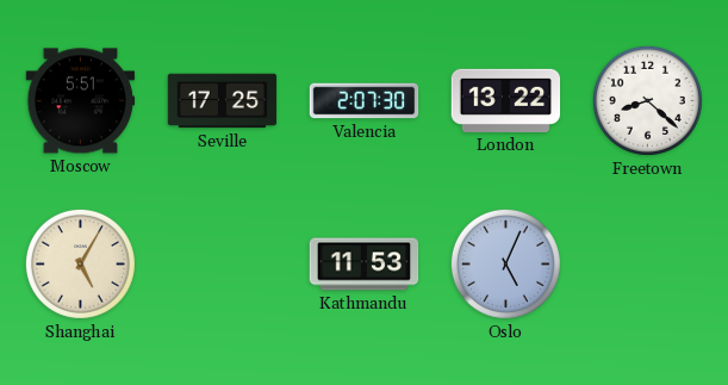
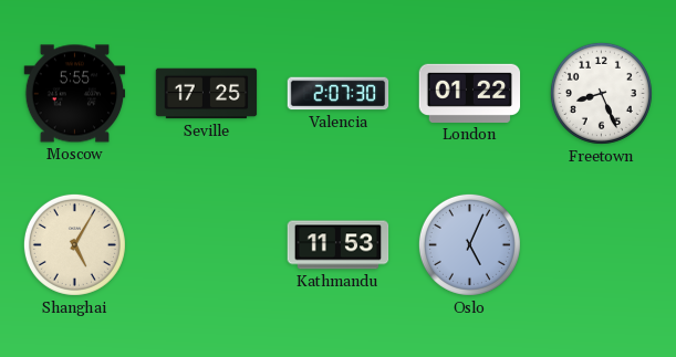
Moscow: 5:51 -> 5:55
London: 13:22 -> 01:22
Freetown: 8:22 -> 8:26
